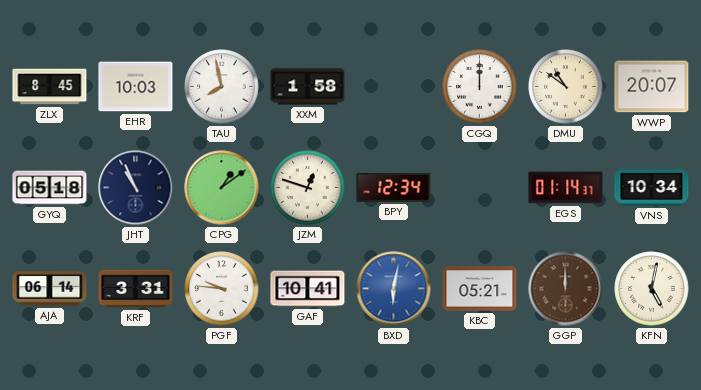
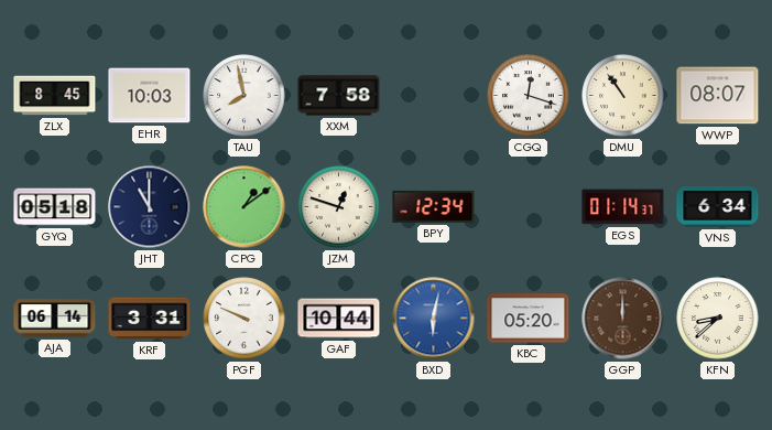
XXM: 1:58 -> 7:58
CGQ: 12:00 -> 12:18
DMU: 10:51 -> 10:54
WWP: 20:07 -> 08:07
JHT: 10:56 -> 11:00
VNS: 10:34 -> 6:34
PGF: 9:46 -> 9:49
GAF: 10:41 -> 10:44
KBC: 05:21 -> 05:20
KFN: 5:02 -> 8:38
